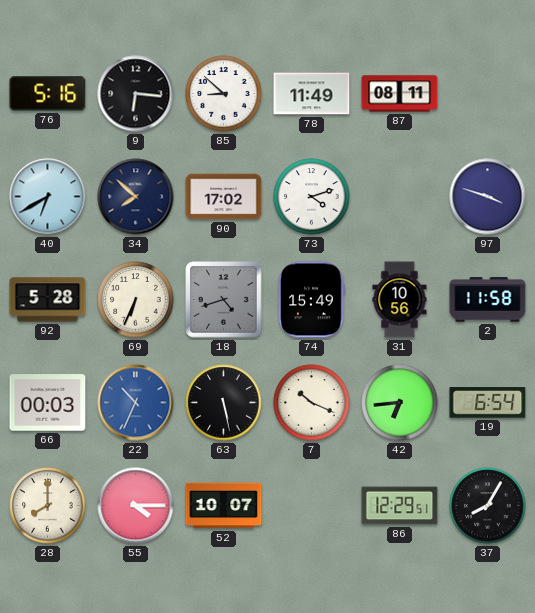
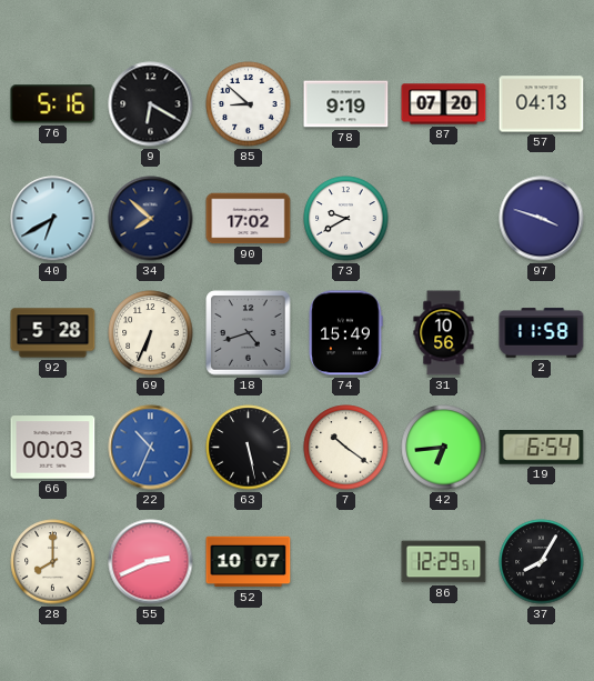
9: 6:16 -> 6:20
78: 11:49 -> 9:19
87: 08:11 -> 07:20
57: none -> 04:13
73: 4:12 -> 9:40
7: 10:19 -> 10:21
55: 4:15 -> 2:41
